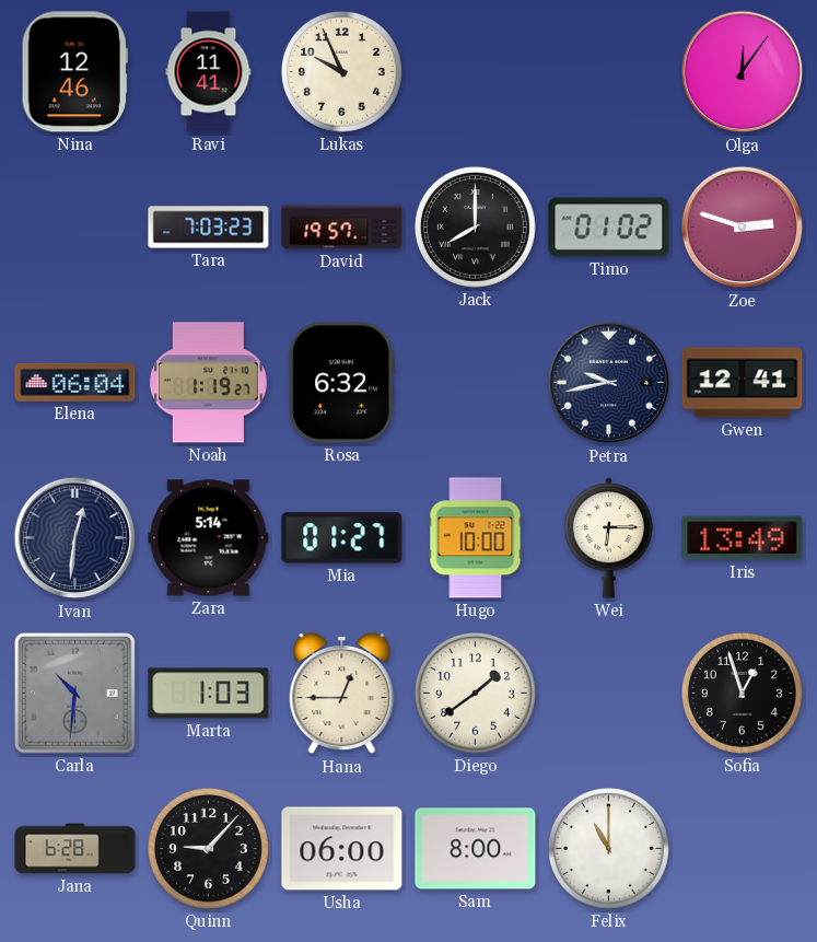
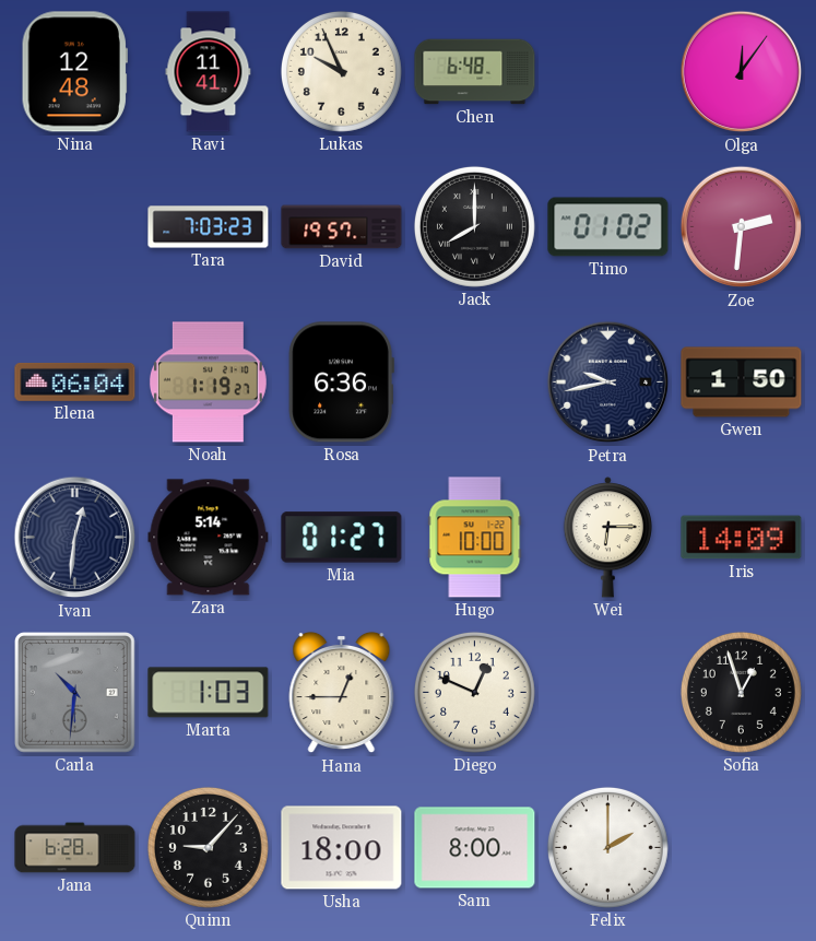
Nina: 12:46 -> 12:48
Chen: none -> 6:48
Zoe: 2:48 -> 2:31
Rosa: 6:32 -> 6:36
Gwen: 12:41 -> 1:50
Iris: 13:49 -> 14:09
Diego: 1:39 -> 12:49
Usha: 06:00 -> 18:00
Felix: 11:00 -> 2:00
